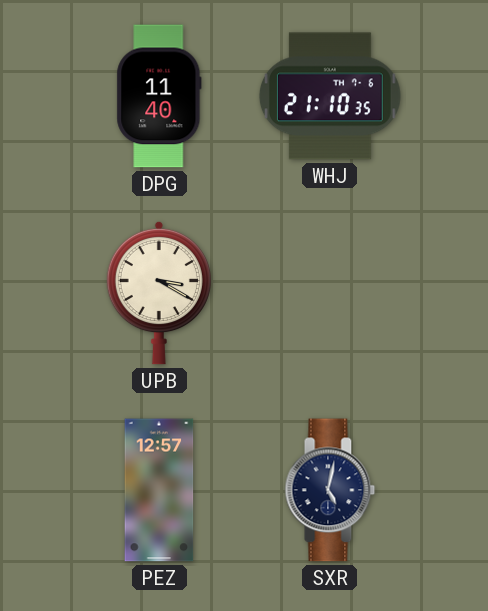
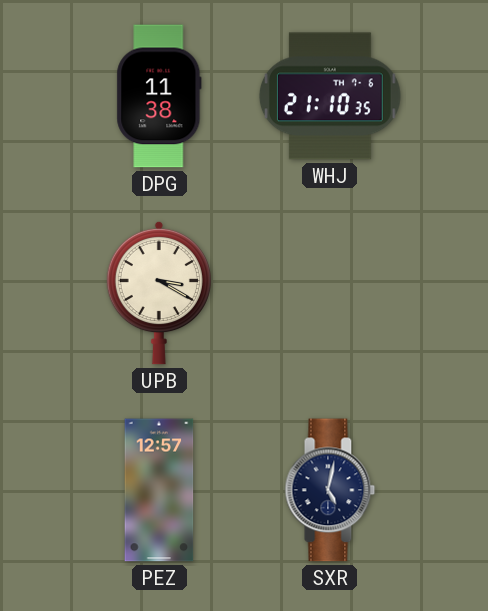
DPG: 11:40 -> 11:38
